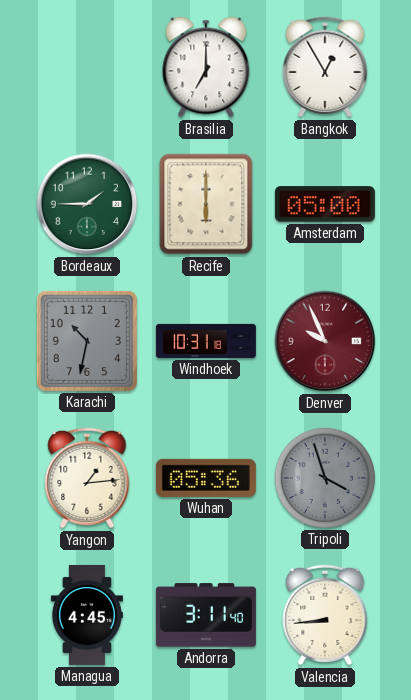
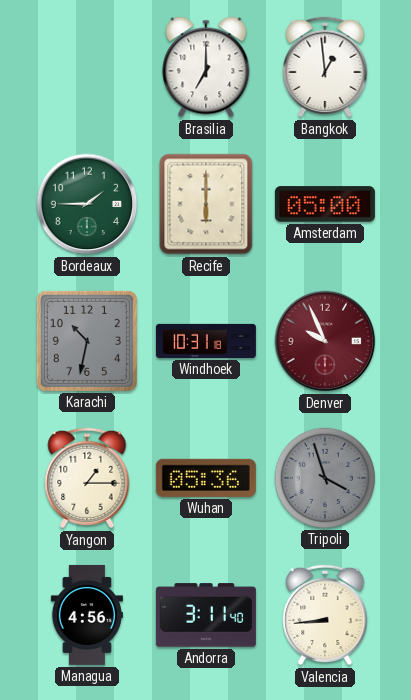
Bangkok: 12:55 -> 12:59
Yangon: 1:14 -> 1:15
Managua: 4:45 -> 4:56
